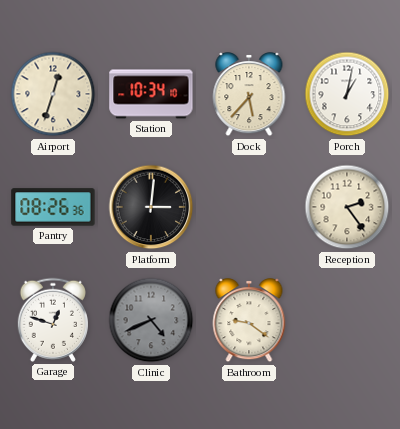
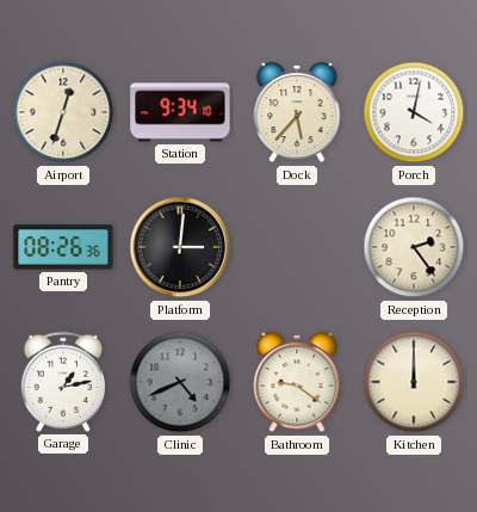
Station: 10:34 -> 9:34
Porch: 1:02 -> 4:02
Garage: 12:48 -> 1:13
Kitchen: none -> 12:00
